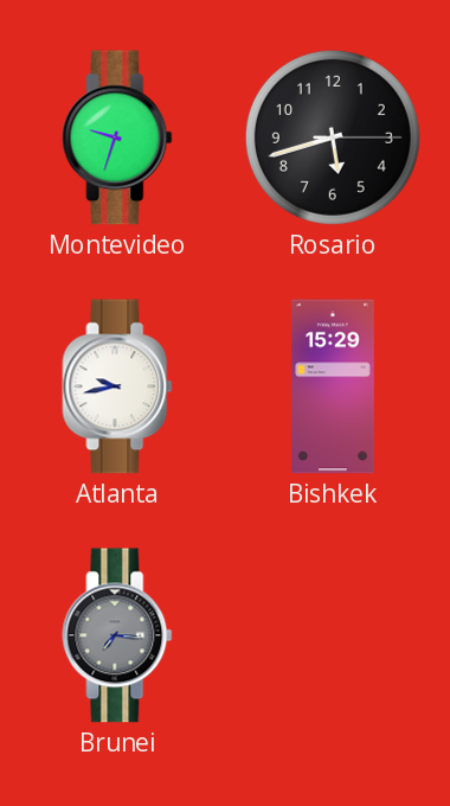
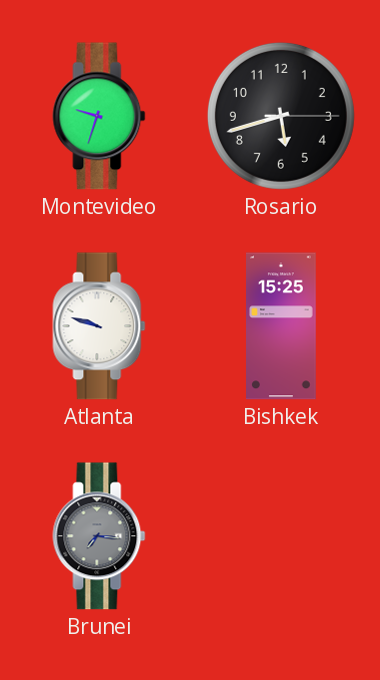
Atlanta: 9:43 -> 9:48
Bishkek: 15:29 -> 15:25
